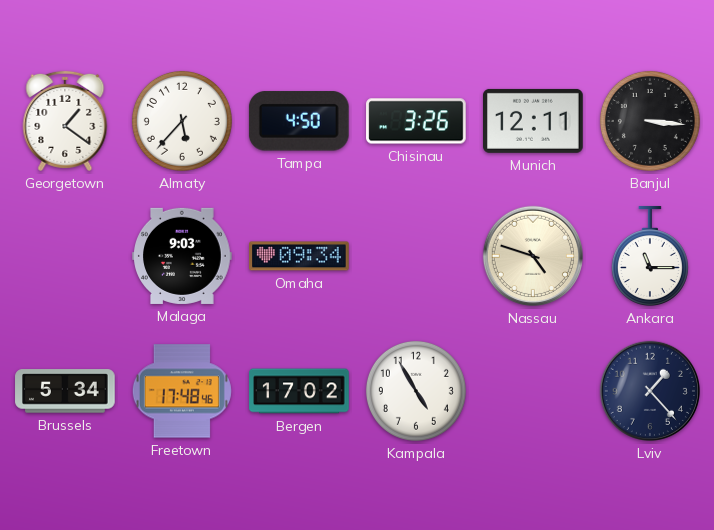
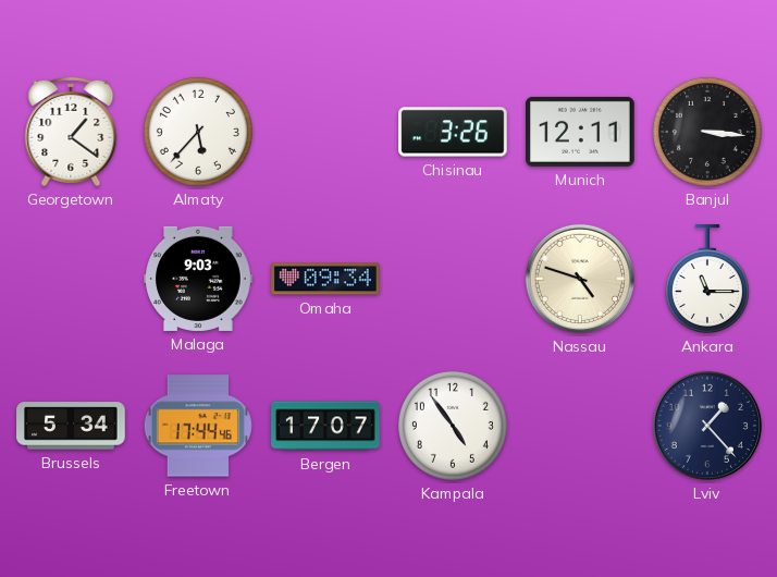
Tampa: 4:50 -> none
Freetown: 17:48 -> 17:44
Bergen: 17:02 -> 17:07
Kampala: 4:55 -> 4:54
